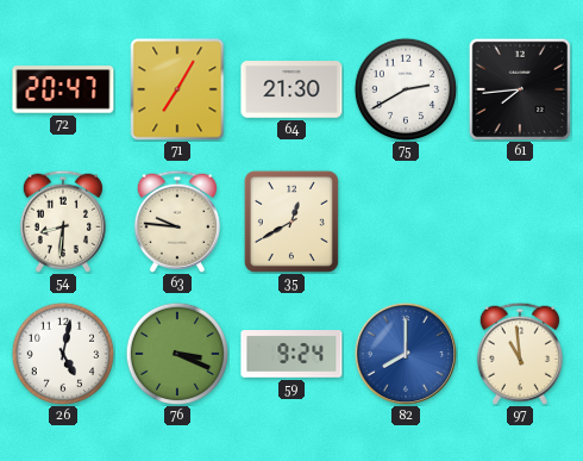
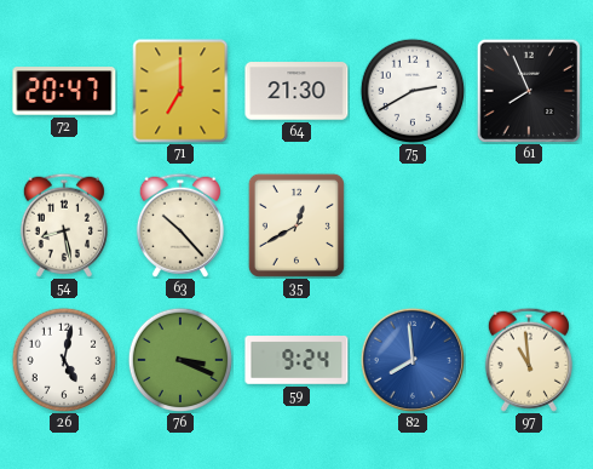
71: 7:05 -> 7:00
61: 7:44 -> 7:56
54: 8:31 -> 8:28
63: 9:46 -> 10:23
82: 8:00 -> 7:59
